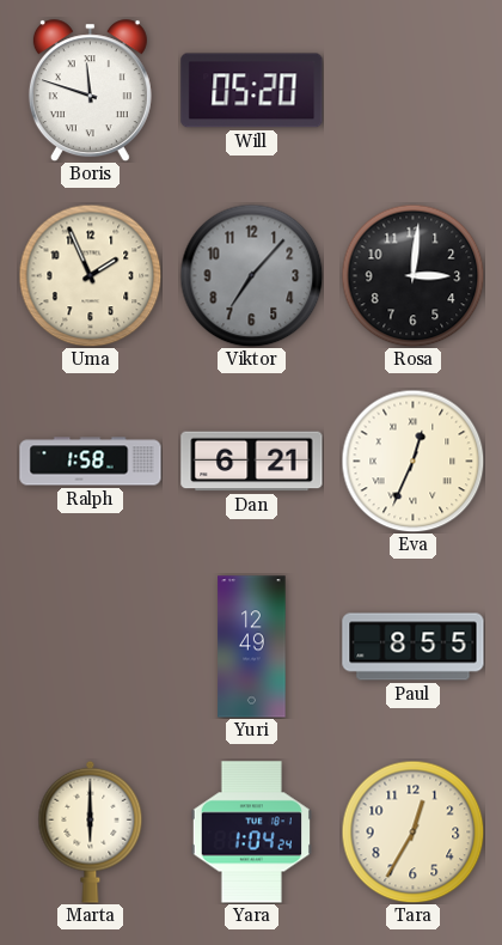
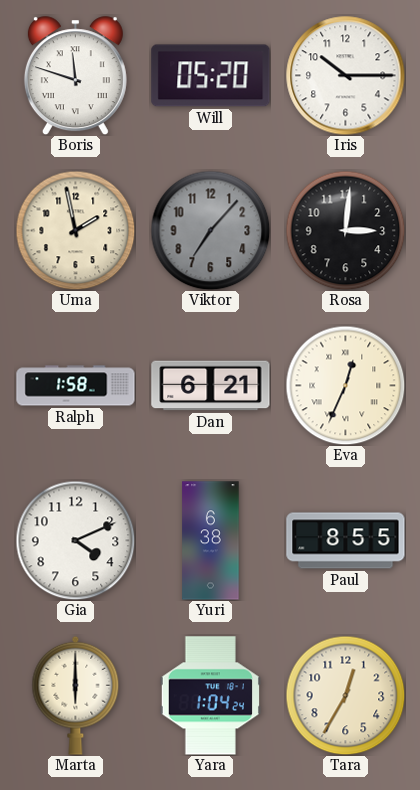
Iris: none -> 10:15
Uma: 1:56 -> 1:58
Gia: none -> 4:11
Yuri: 12:49 -> 6:38
